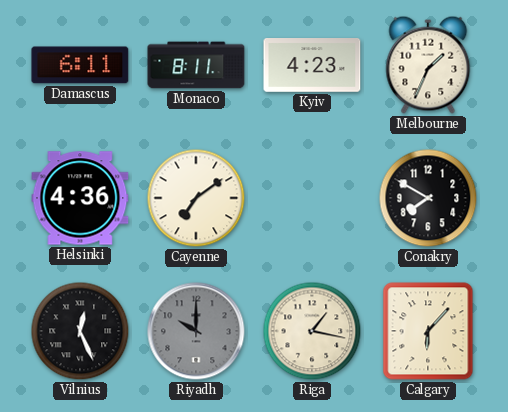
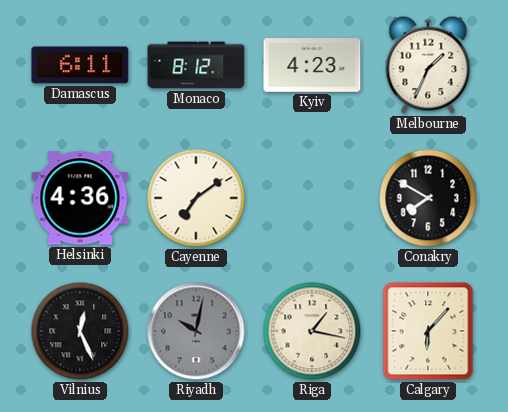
Monaco: 8:11 -> 8:12
Riyadh: 10:00 -> 10:02
